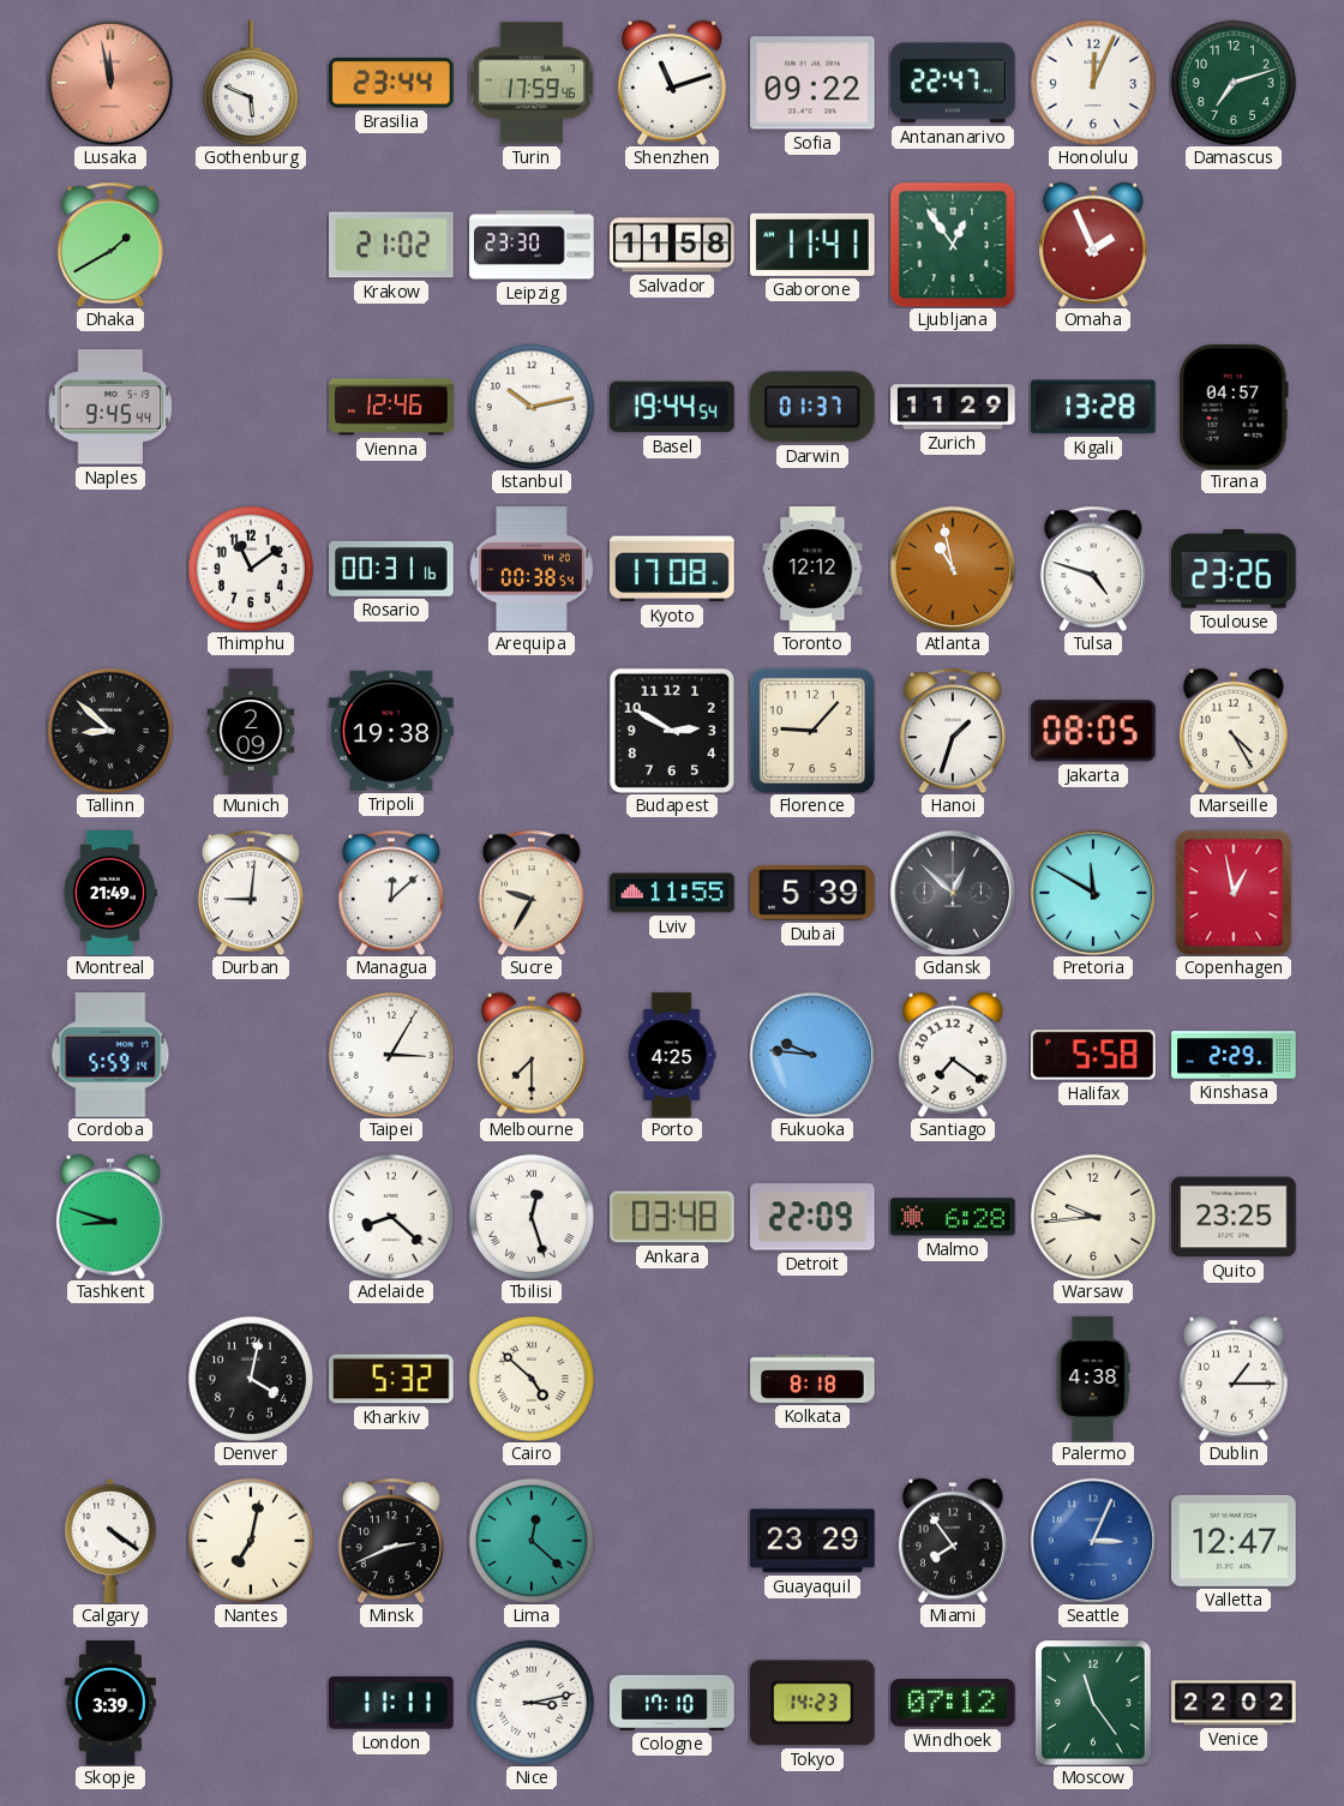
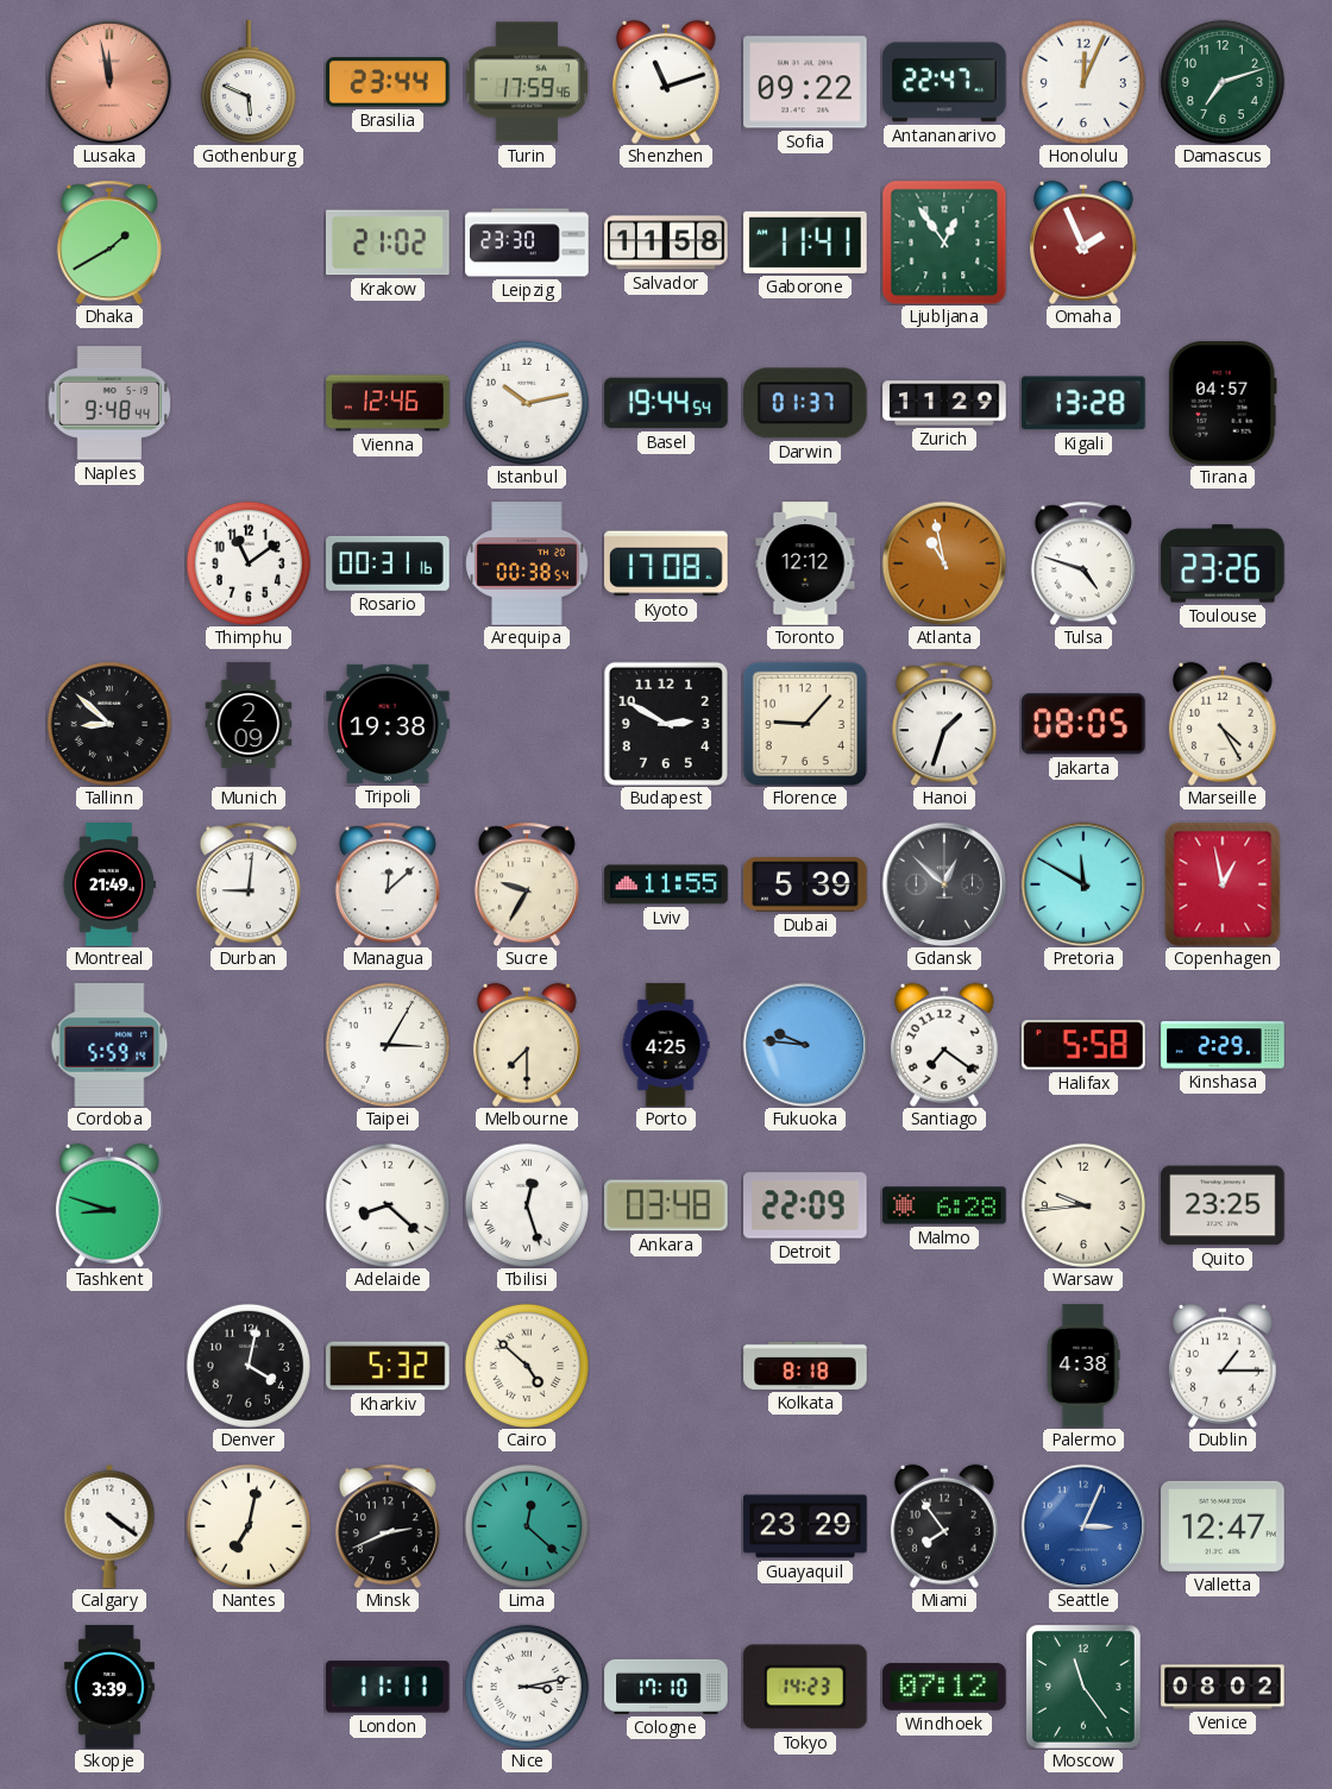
Naples: 9:45 -> 9:48
Venice: 22:02 -> 08:02
